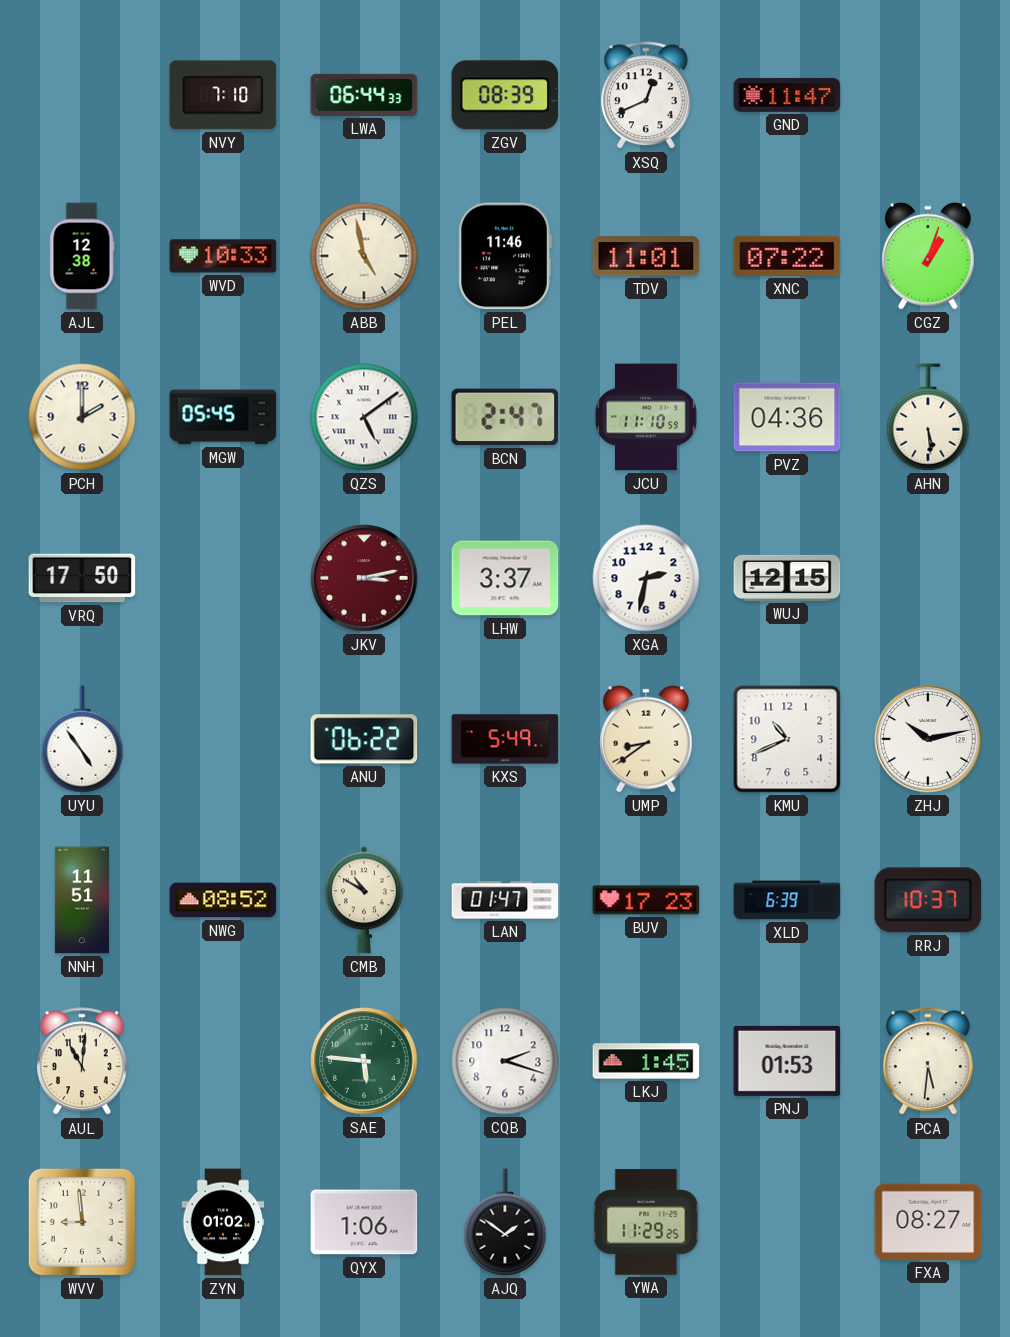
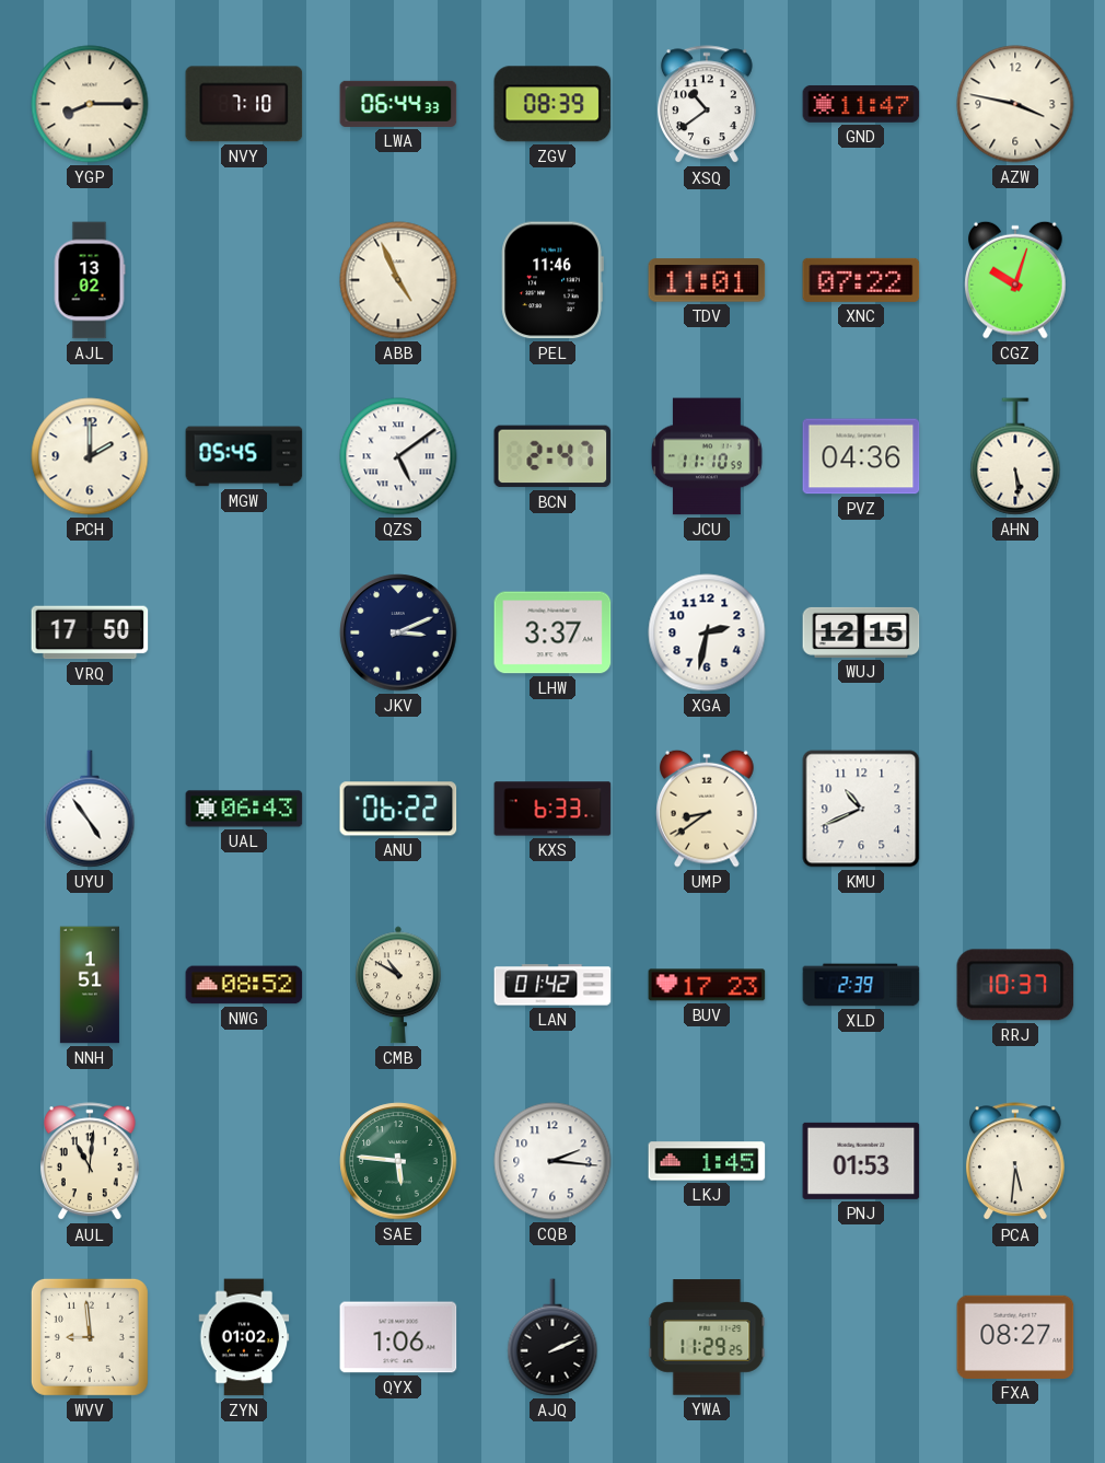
YGP: none -> 8:15
XSQ: 12:41 -> 10:39
AZW: none -> 3:47
AJL: 12:38 -> 13:02
WVD: 10:33 -> none
ABB: 4:58 -> 4:56
CGZ: 1:03 -> 10:03
JKV: 3:13 -> 3:11
JKV dial: burgundy -> navy
UAL: none -> 06:43
KXS: 5:49 -> 6:33
ZHJ: 10:13 -> none
NNH: 11:51 -> 1:51
LAN: 01:47 -> 01:42
XLD: 6:39 -> 2:39
CQB: 2:18 -> 2:16
AJQ: 1:51 -> 2:11
